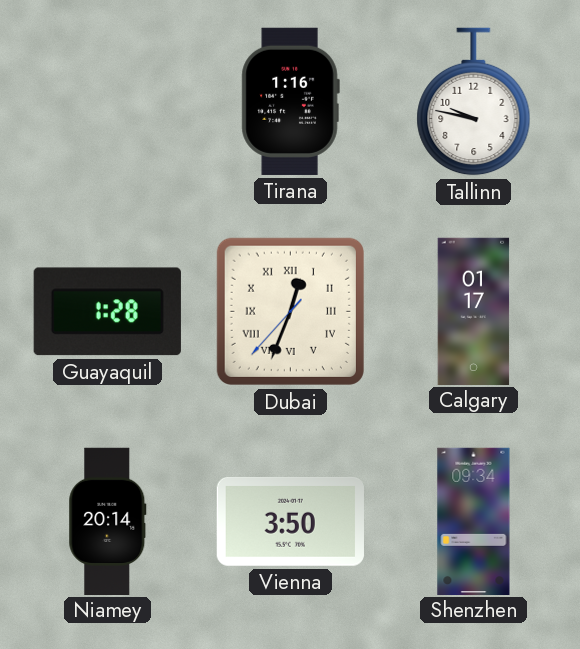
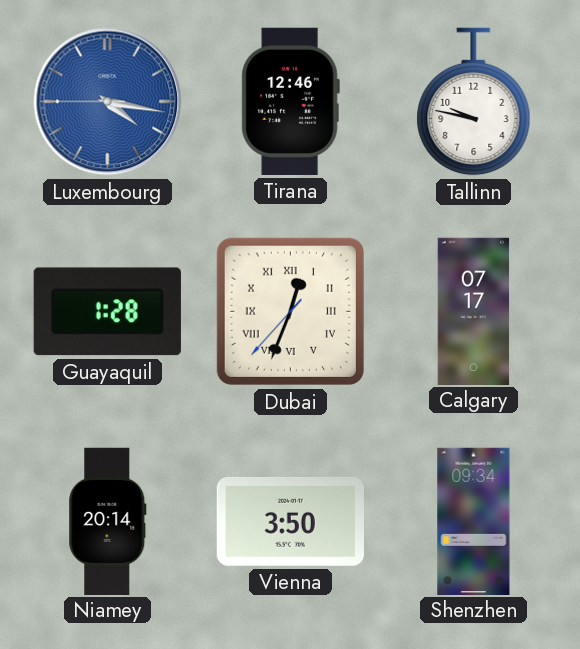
Luxembourg: none -> 4:16
Tirana: 1:16 -> 12:46
Calgary: 01:17 -> 07:17
